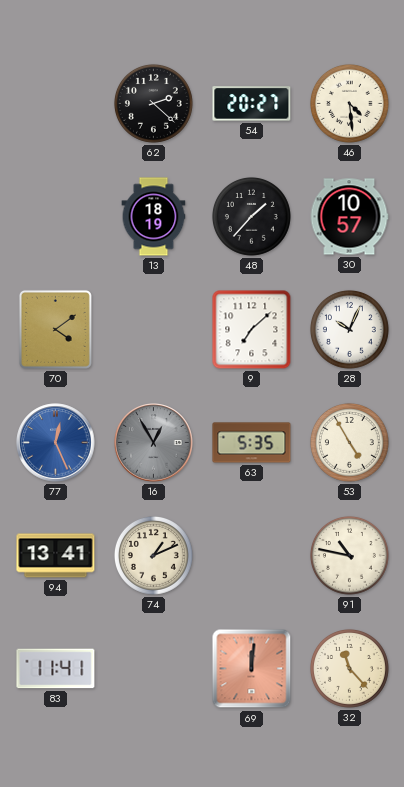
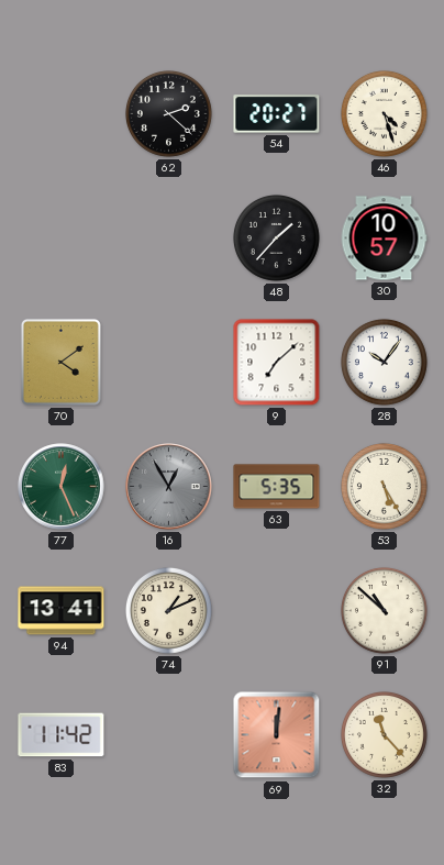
46: 4:29 -> 4:27
13: 18:19 -> none
28: 10:04 -> 10:06
77 dial: blue -> green
53: 4:55 -> 5:25
91: 10:47 -> 10:52
83: 11:41 -> 11:42
